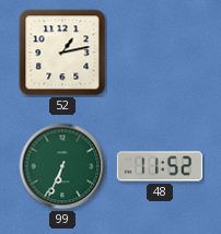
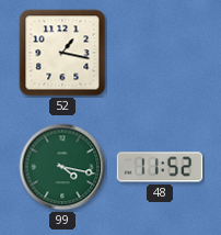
52: 1:13 -> 1:17
99: 6:34 -> 4:17
